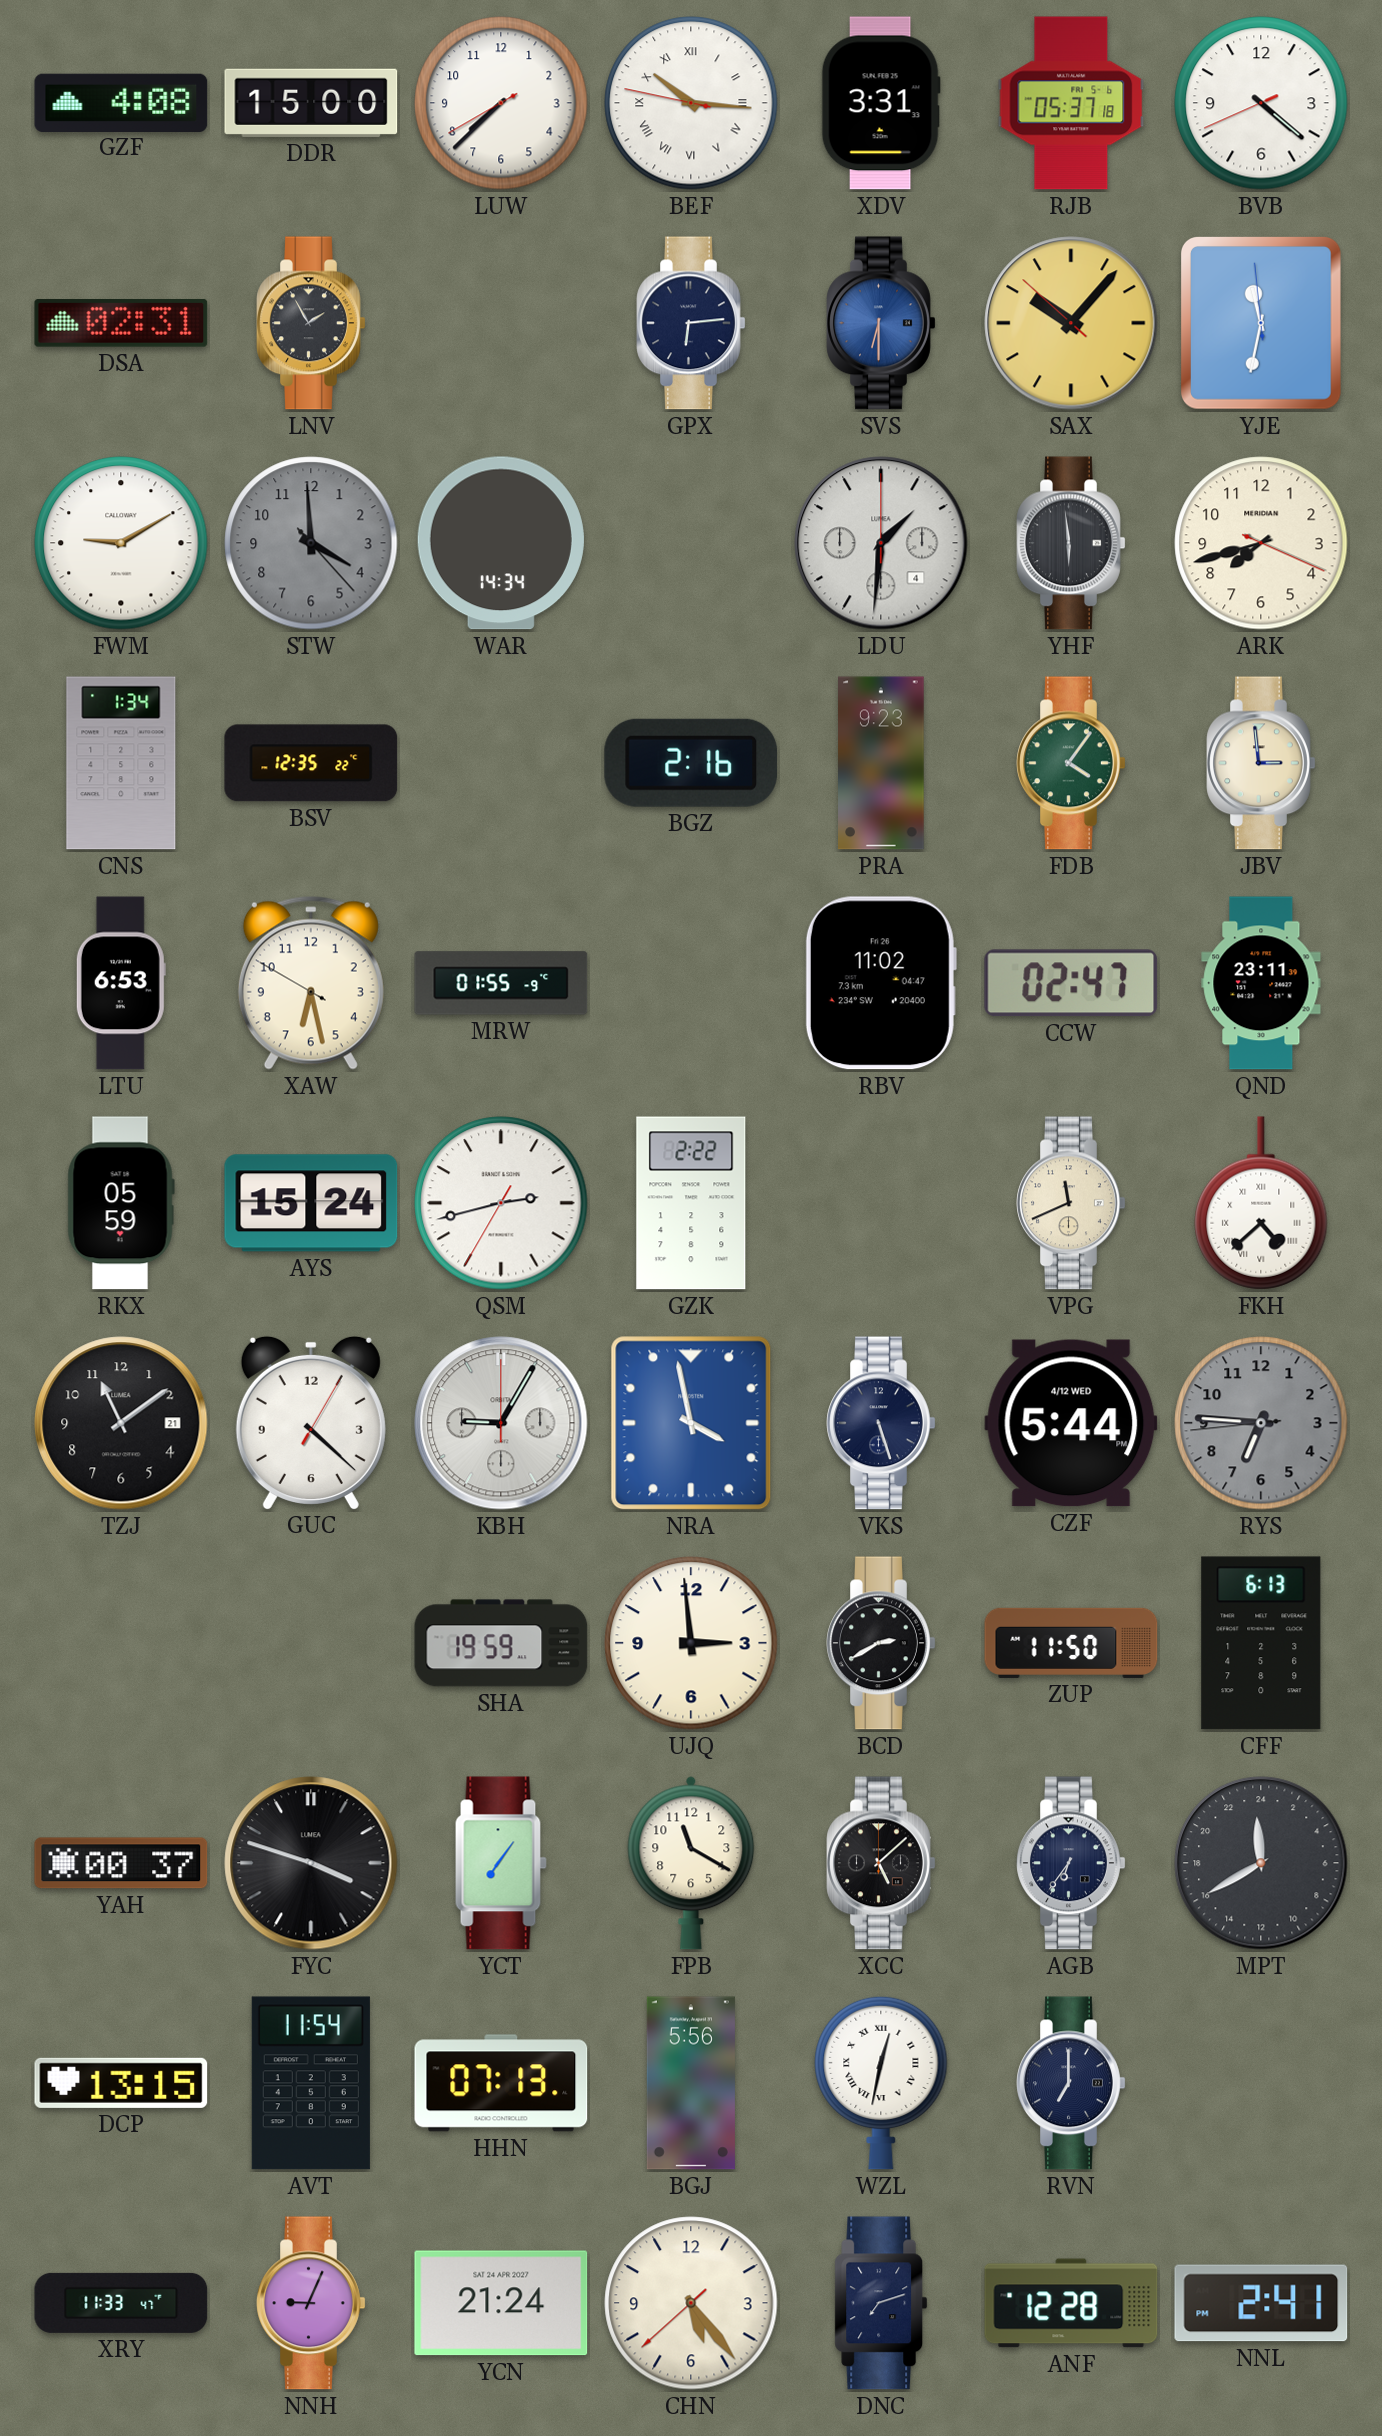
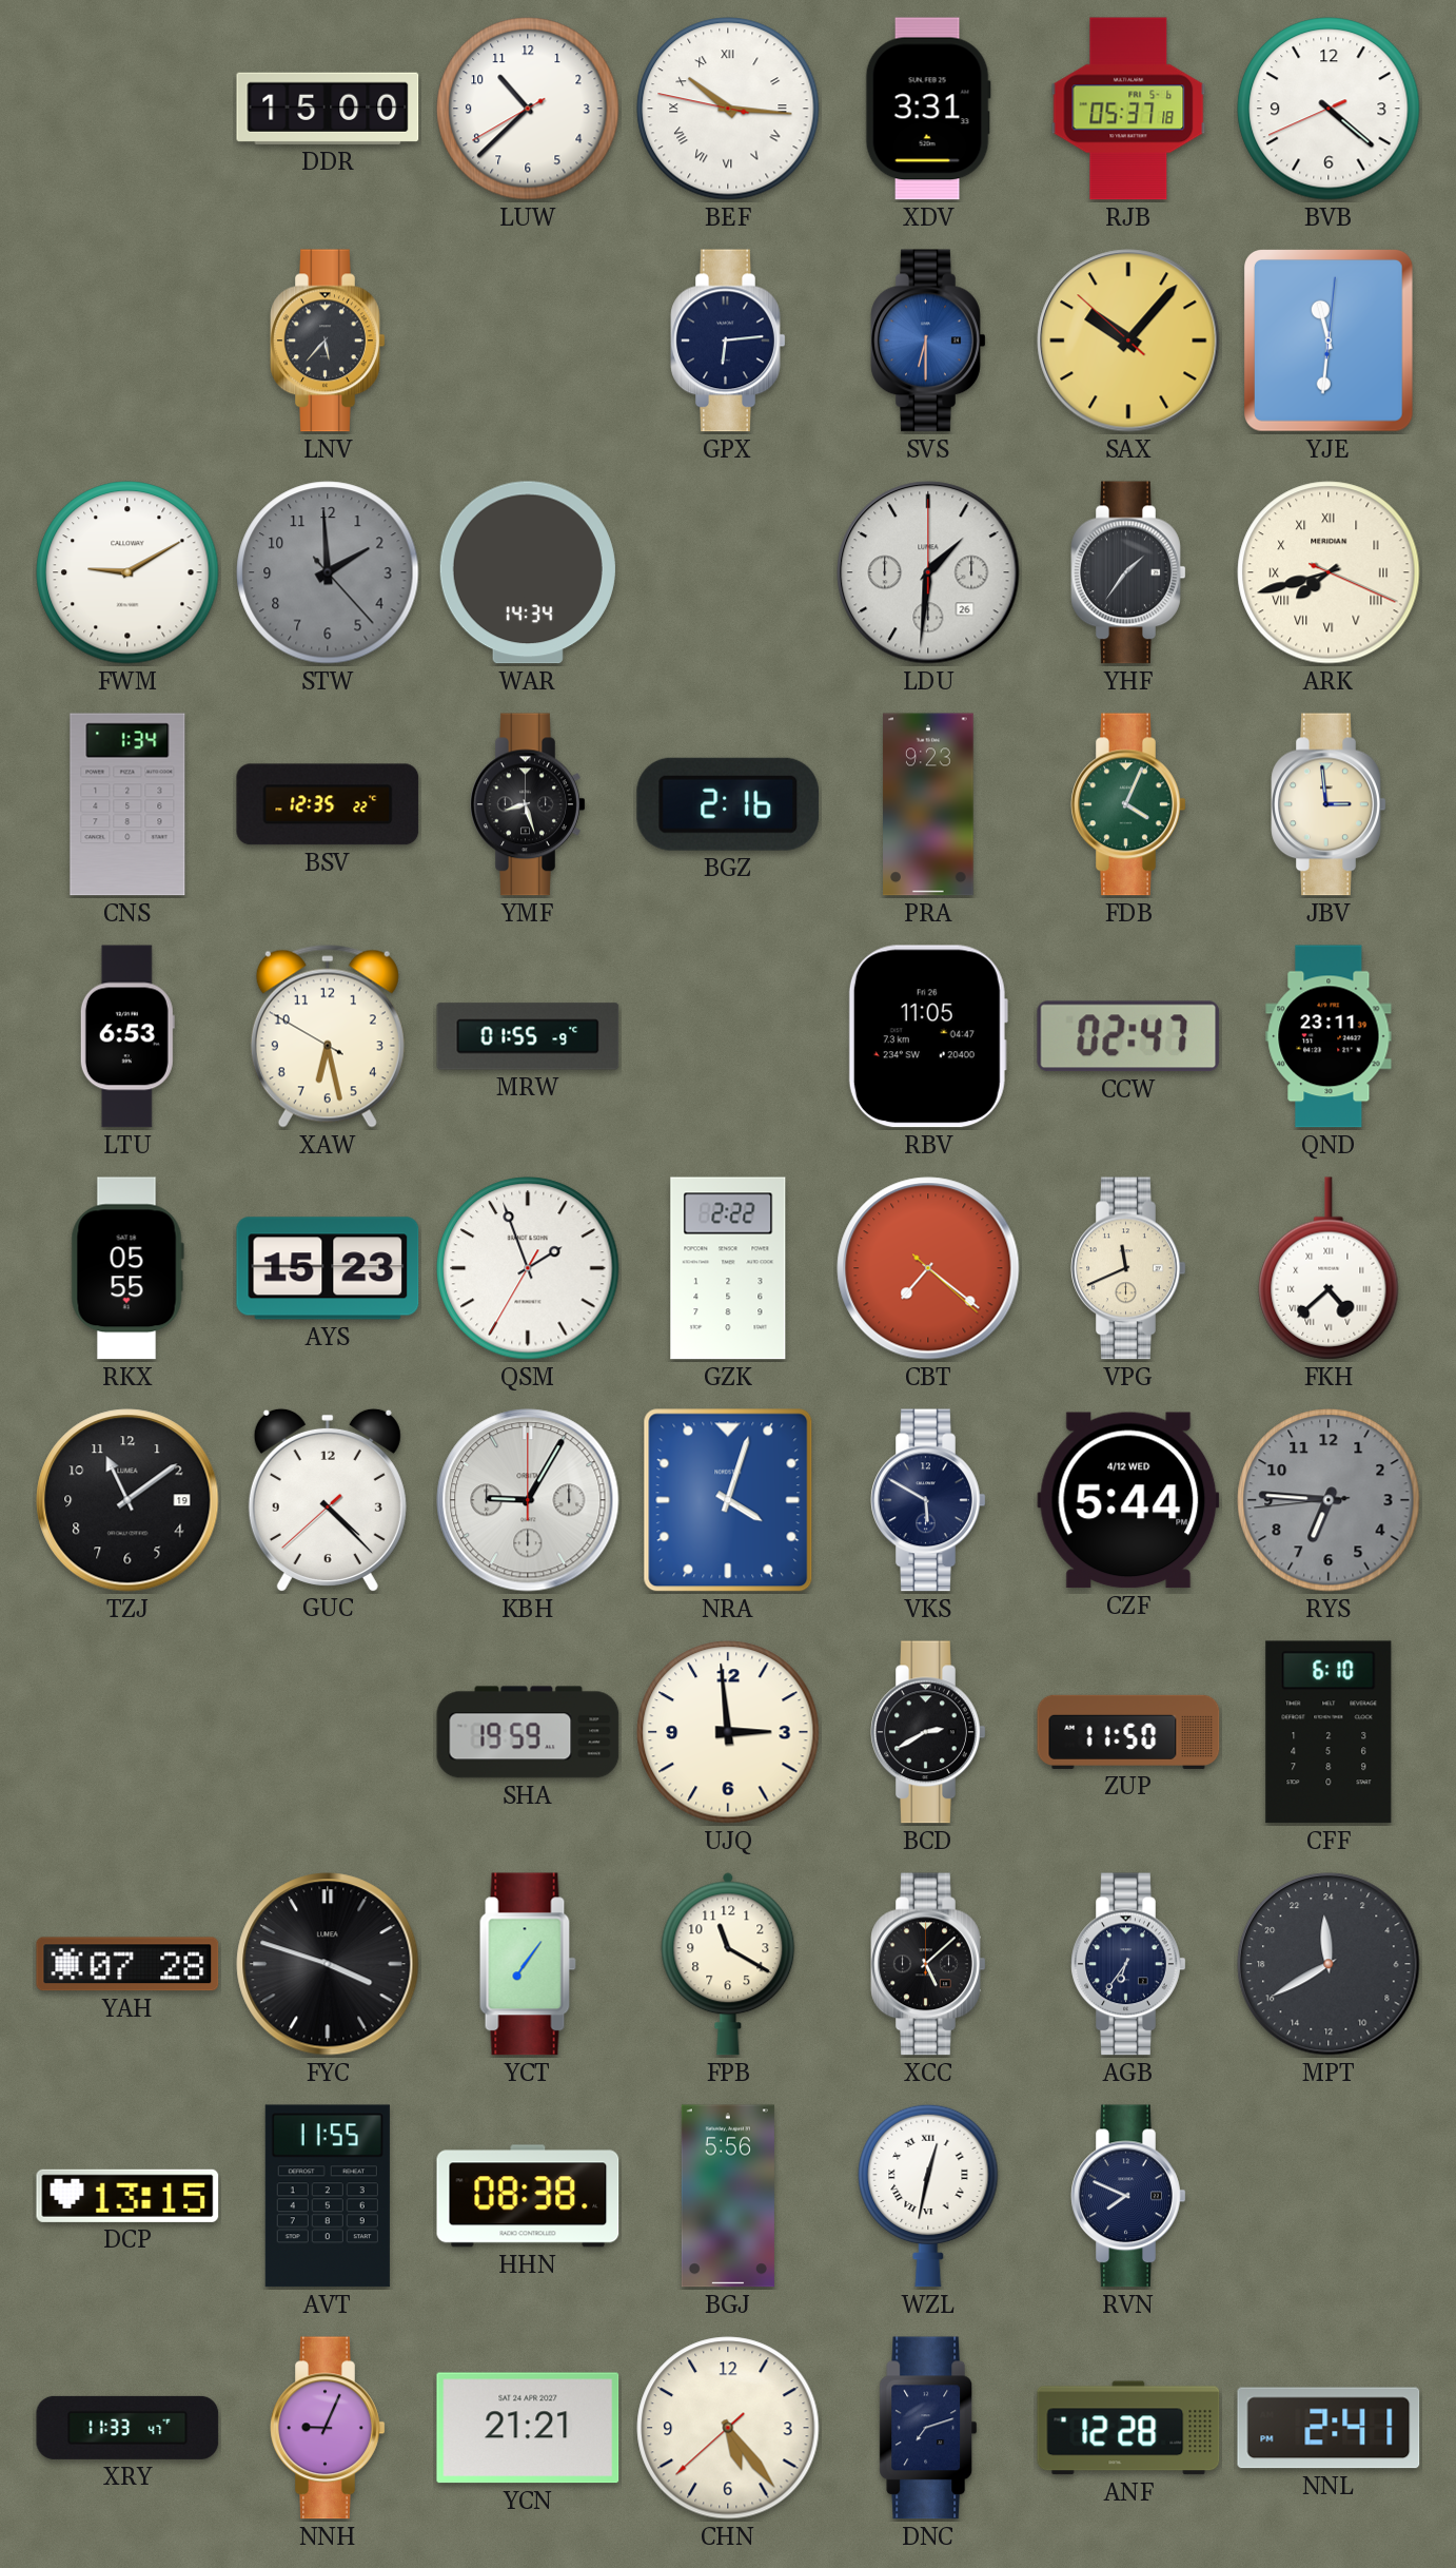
GZF: 4:08 -> none
LUW: 7:37 -> 10:37
DSA: 02:31 -> none
LNV: 1:55 -> 5:37
YJE: 11:31:59 -> 11:31:01
STW: 3:59 -> 1:59
LDU date: 4 -> 26
YHF: 5:59 -> 1:36
ARK numerals: Arabic -> Roman
YMF: none -> 8:27
FDB: 4:06 -> 4:04
RBV: 11:02 -> 11:05
RKX: 05:59 -> 05:55
AYS: 15:24 -> 15:23
QSM: 2:42 -> 1:56
CBT: none -> 7:21
TZJ date: 21 -> 19
GUC: 4:22:05 -> 4:22:38
NRA: 3:58 -> 4:03
VKS: 5:27 -> 5:50
CFF: 6:13 -> 6:10
YAH: 00:37 -> 07:28
AVT: 11:54 -> 11:55
HHN: 07:13 -> 08:38
RVN: 7:00 -> 7:49
YCN: 21:24 -> 21:21
